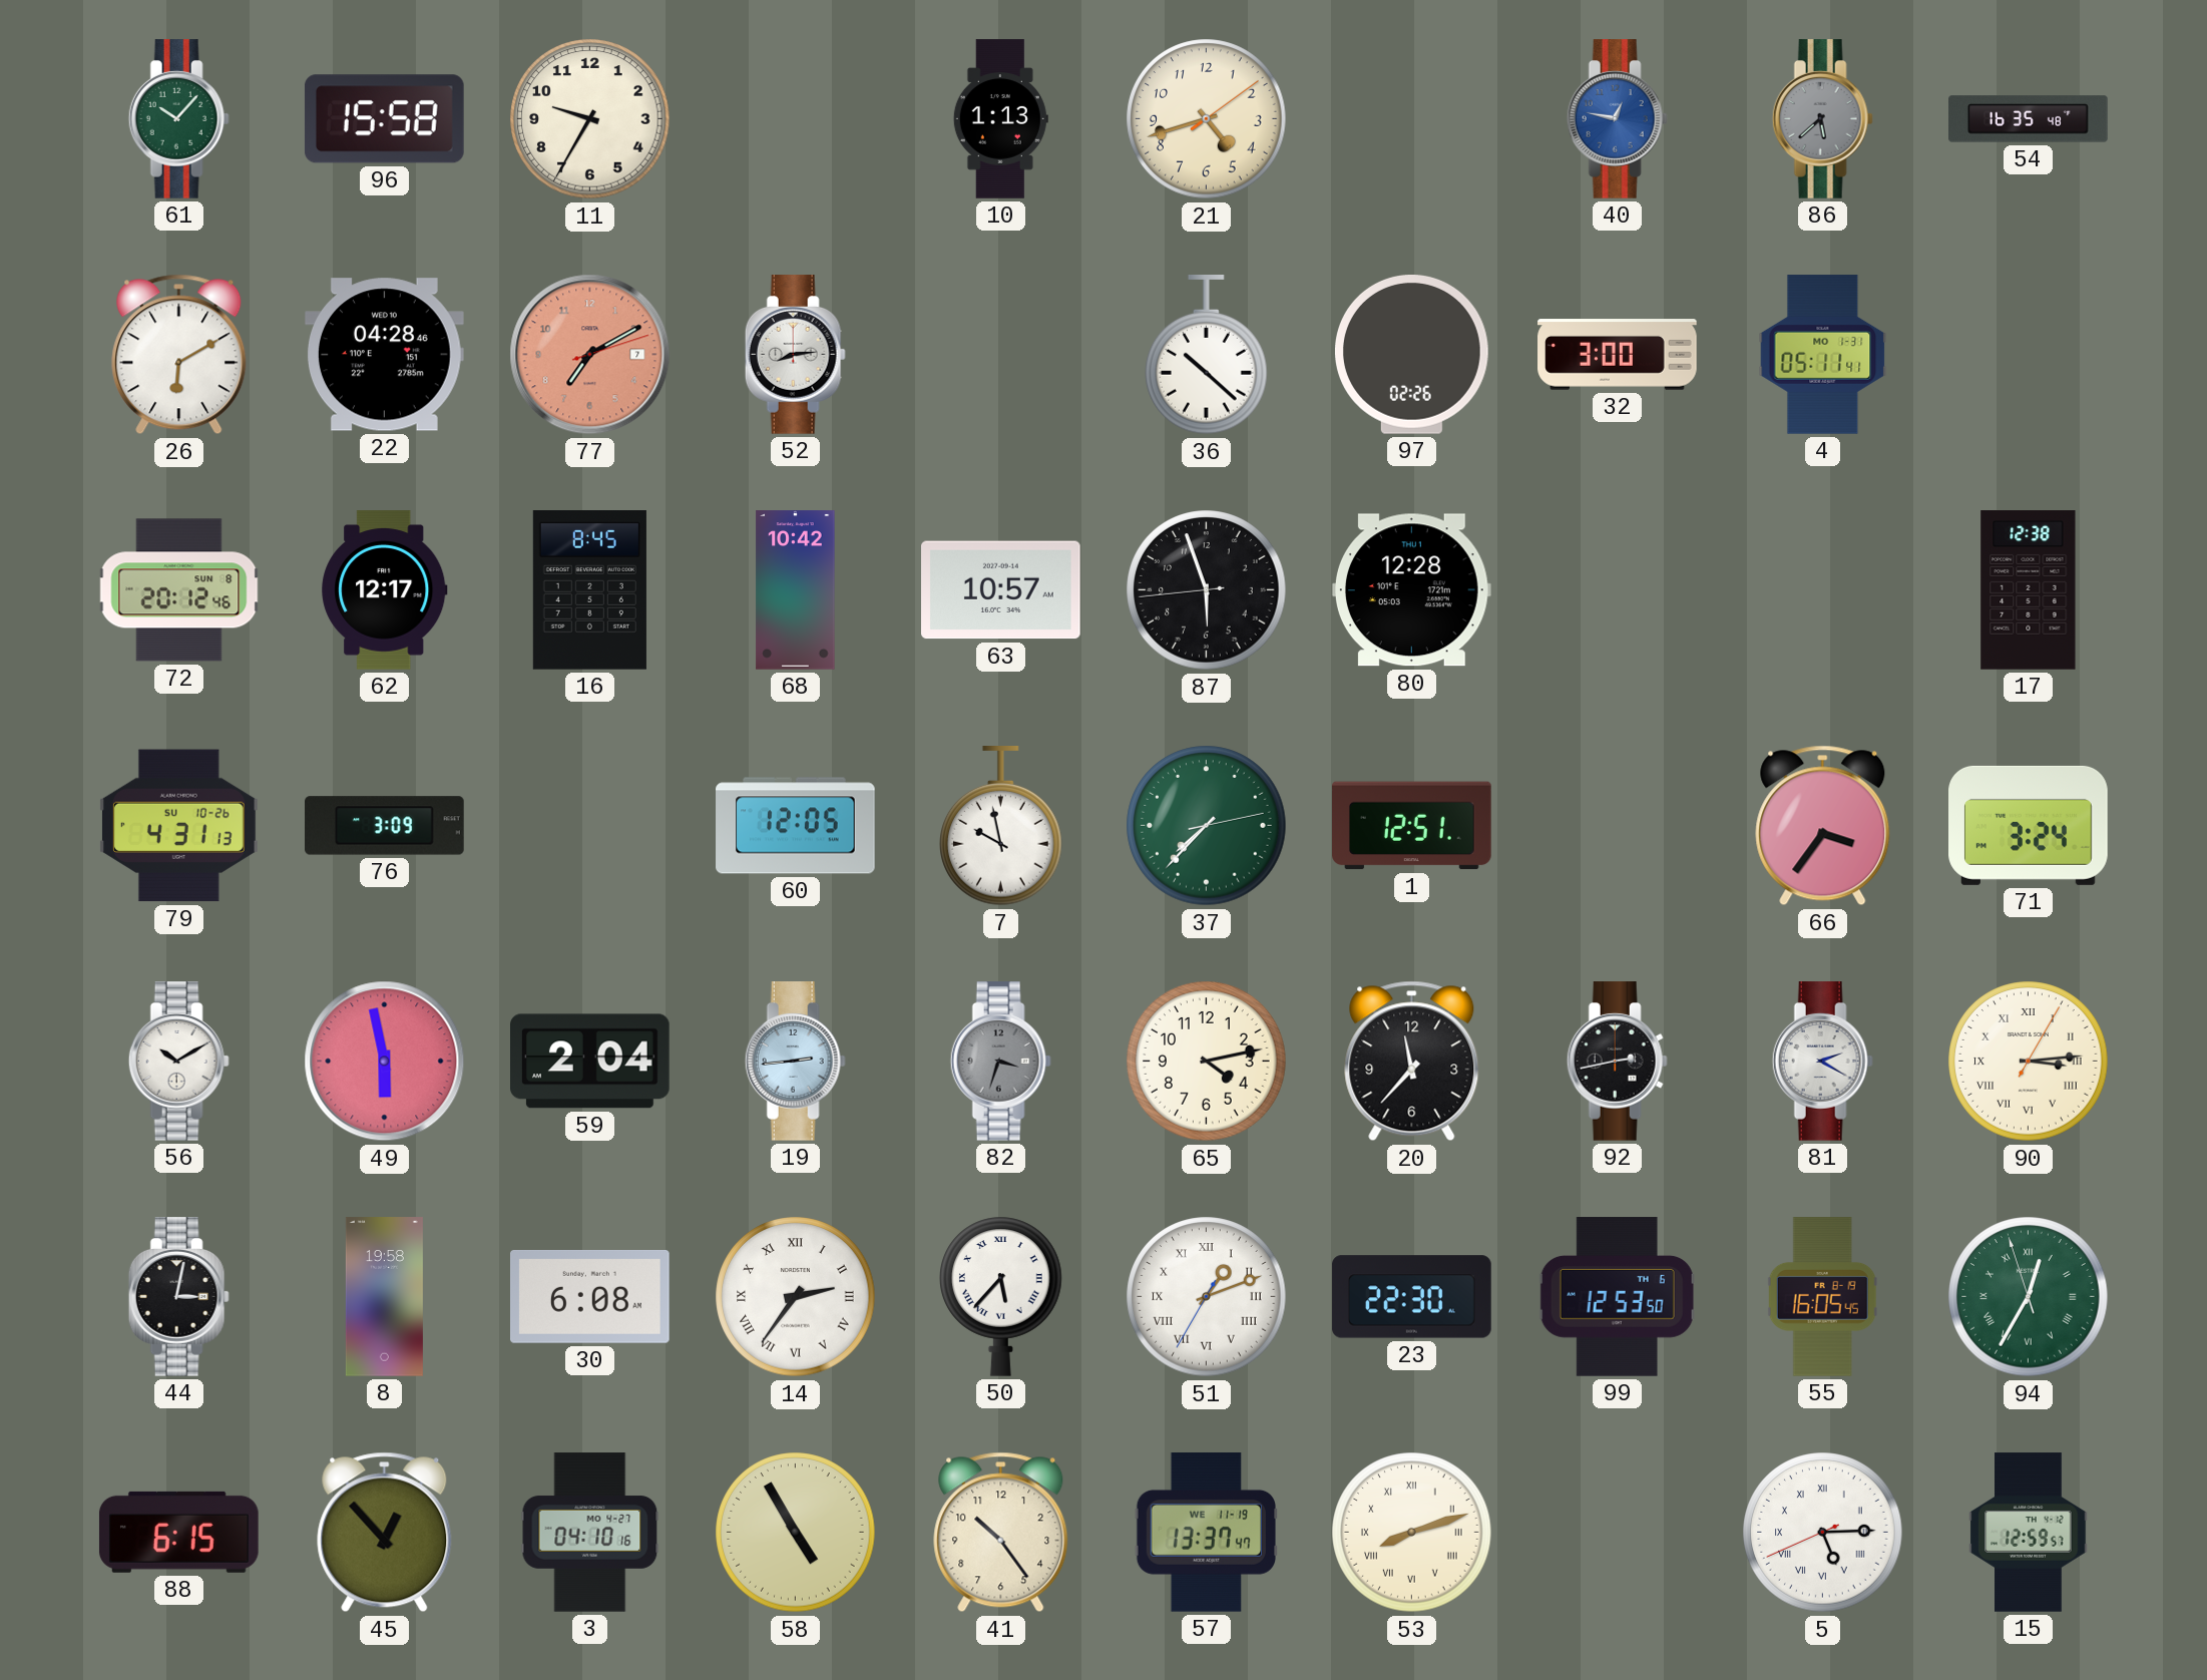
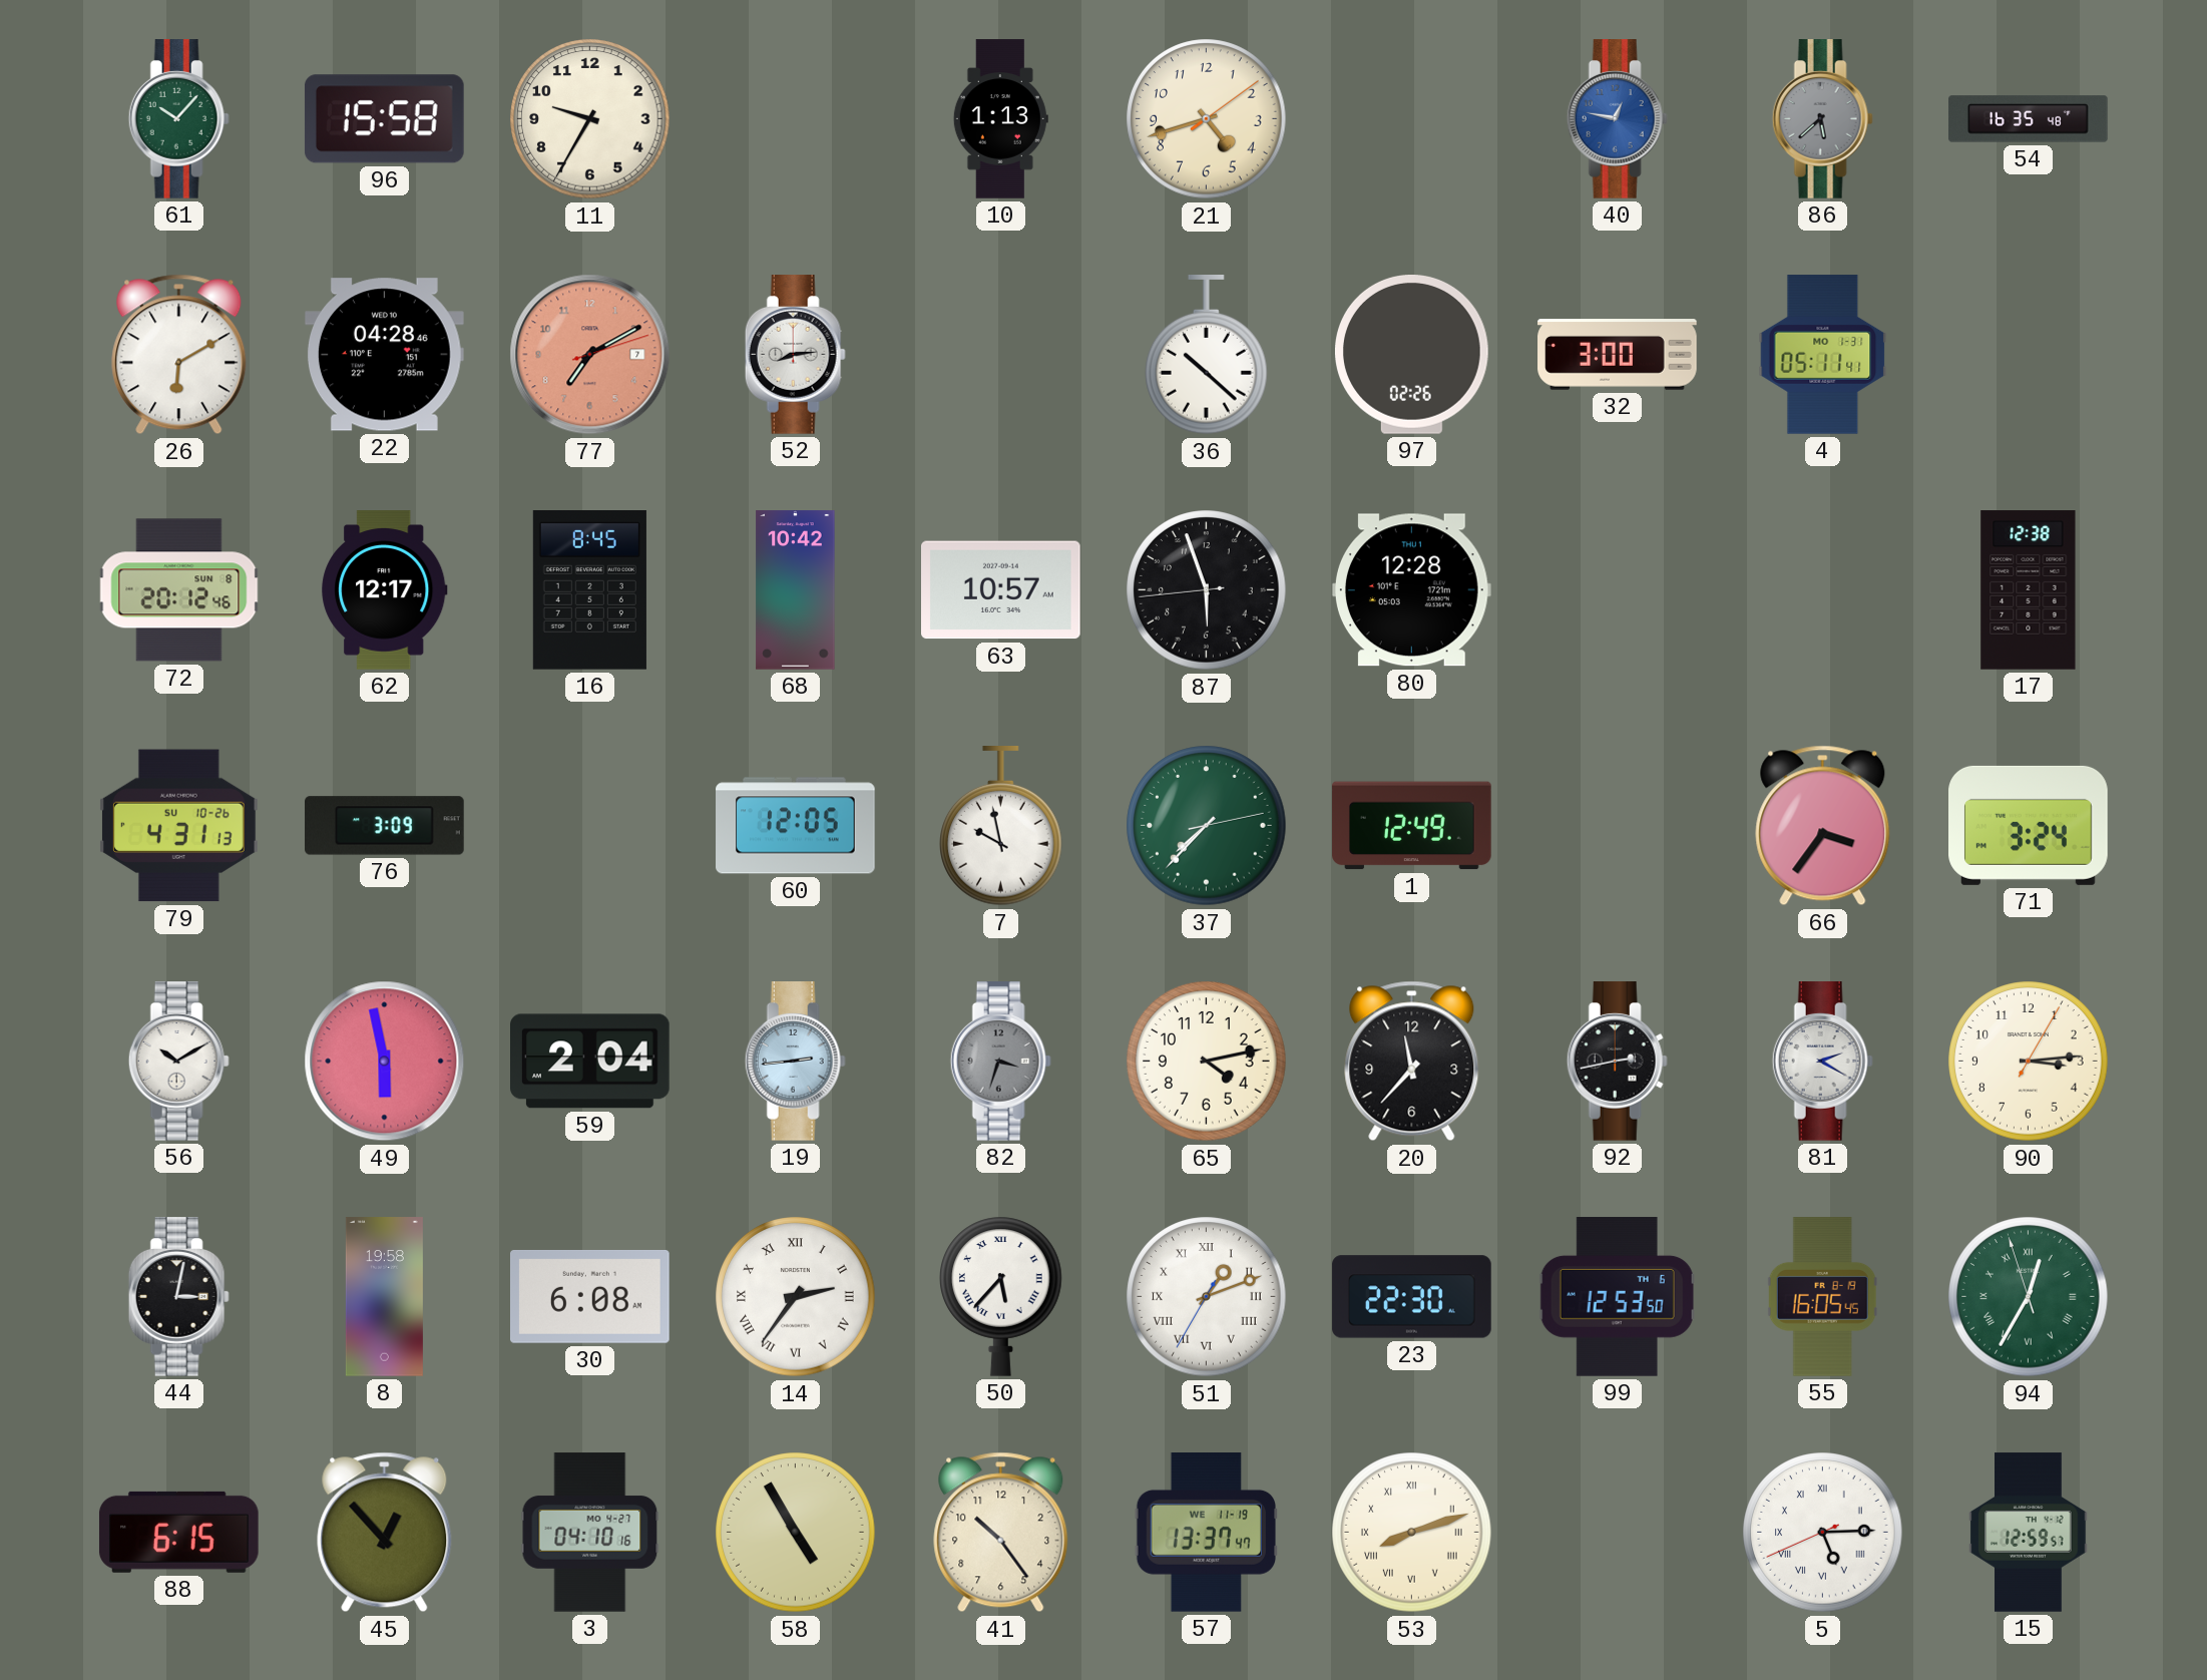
1: 12:51 -> 12:49
90 numerals: Roman -> Arabic
